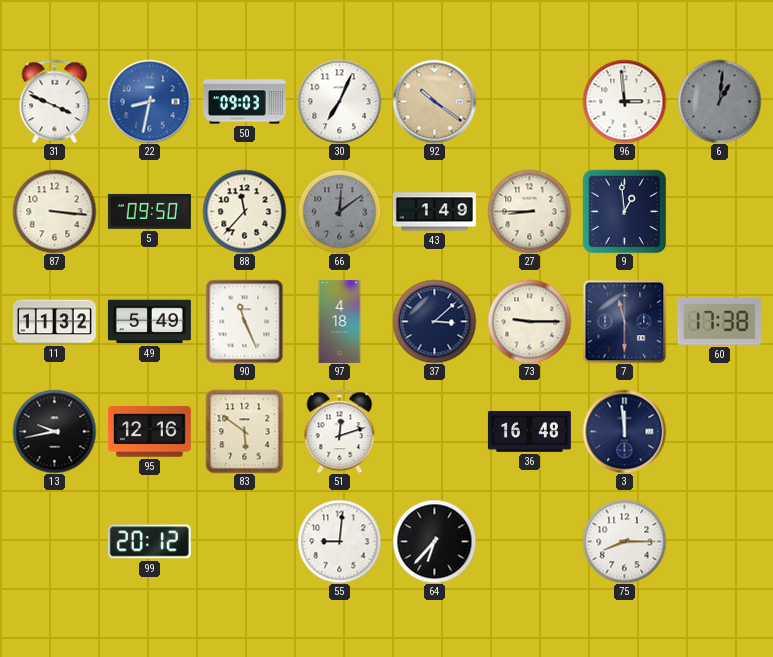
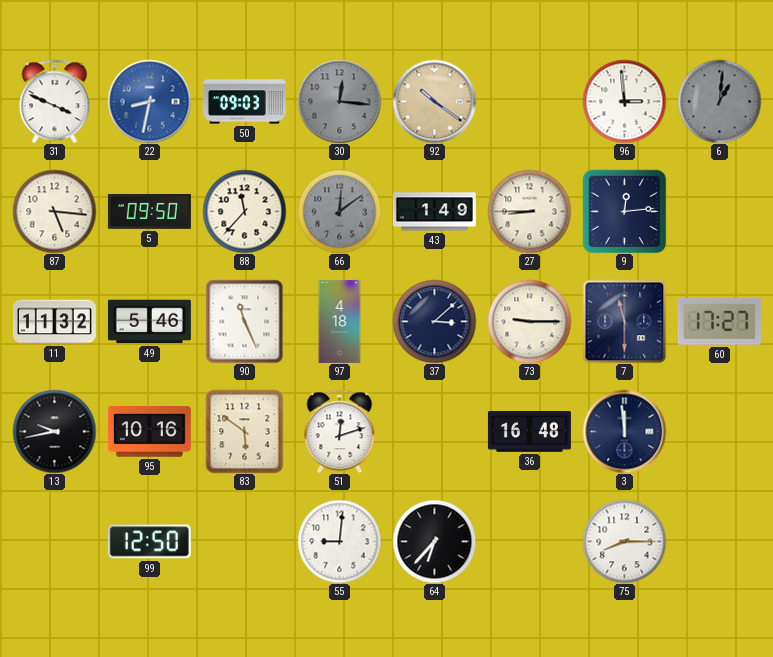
30: 7:04 -> 12:16
30 dial: white -> grey
87: 3:16 -> 5:16
9: 12:59 -> 12:14
49: 5:49 -> 5:46
60: 17:38 -> 17:27
95: 12:16 -> 10:16
99: 20:12 -> 12:50
